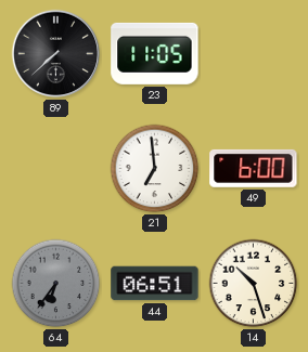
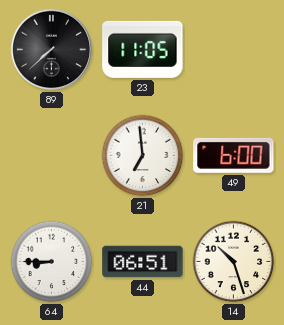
64: 6:36 -> 8:45
64 dial: grey -> white
